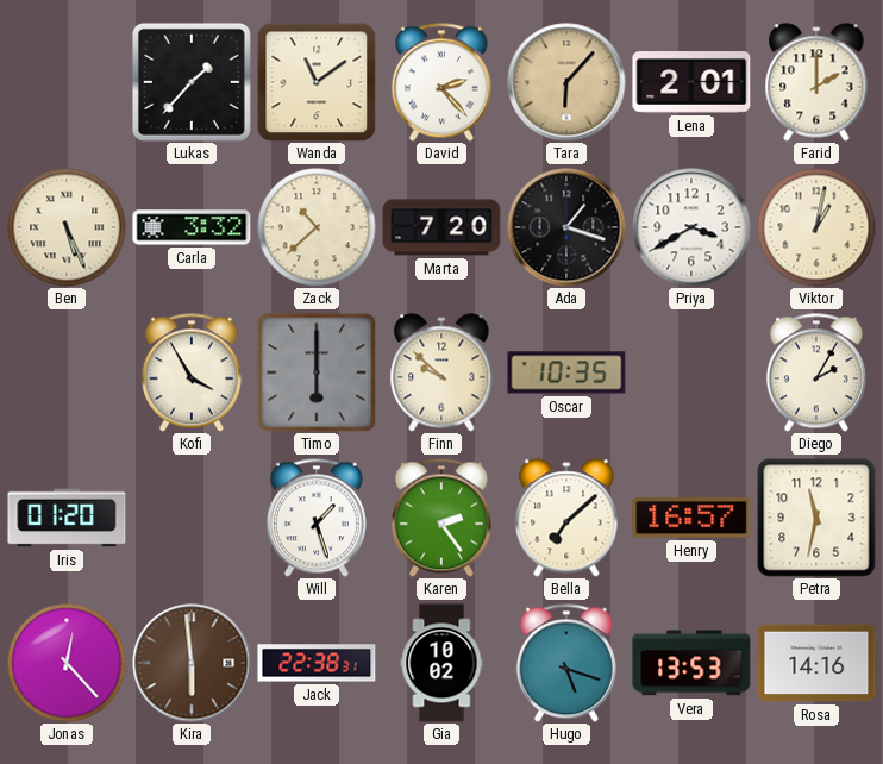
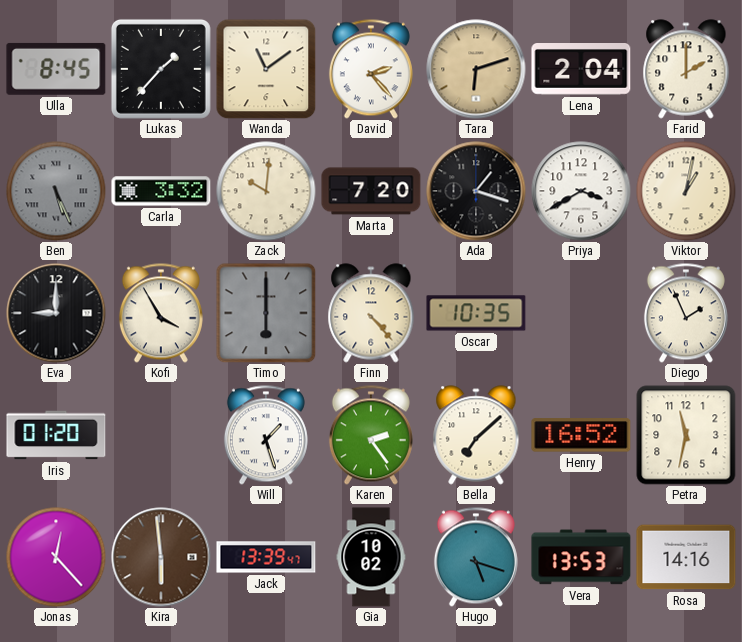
Ulla: none -> 8:45
Tara: 6:07 -> 6:12
Lena: 2:01 -> 2:04
Ben dial: cream -> grey
Zack: 10:38 -> 10:01
Eva: none -> 9:00
Finn: 9:52 -> 4:23
Diego: 2:05 -> 1:56
Henry: 16:57 -> 16:52
Jack: 22:38 -> 13:39
